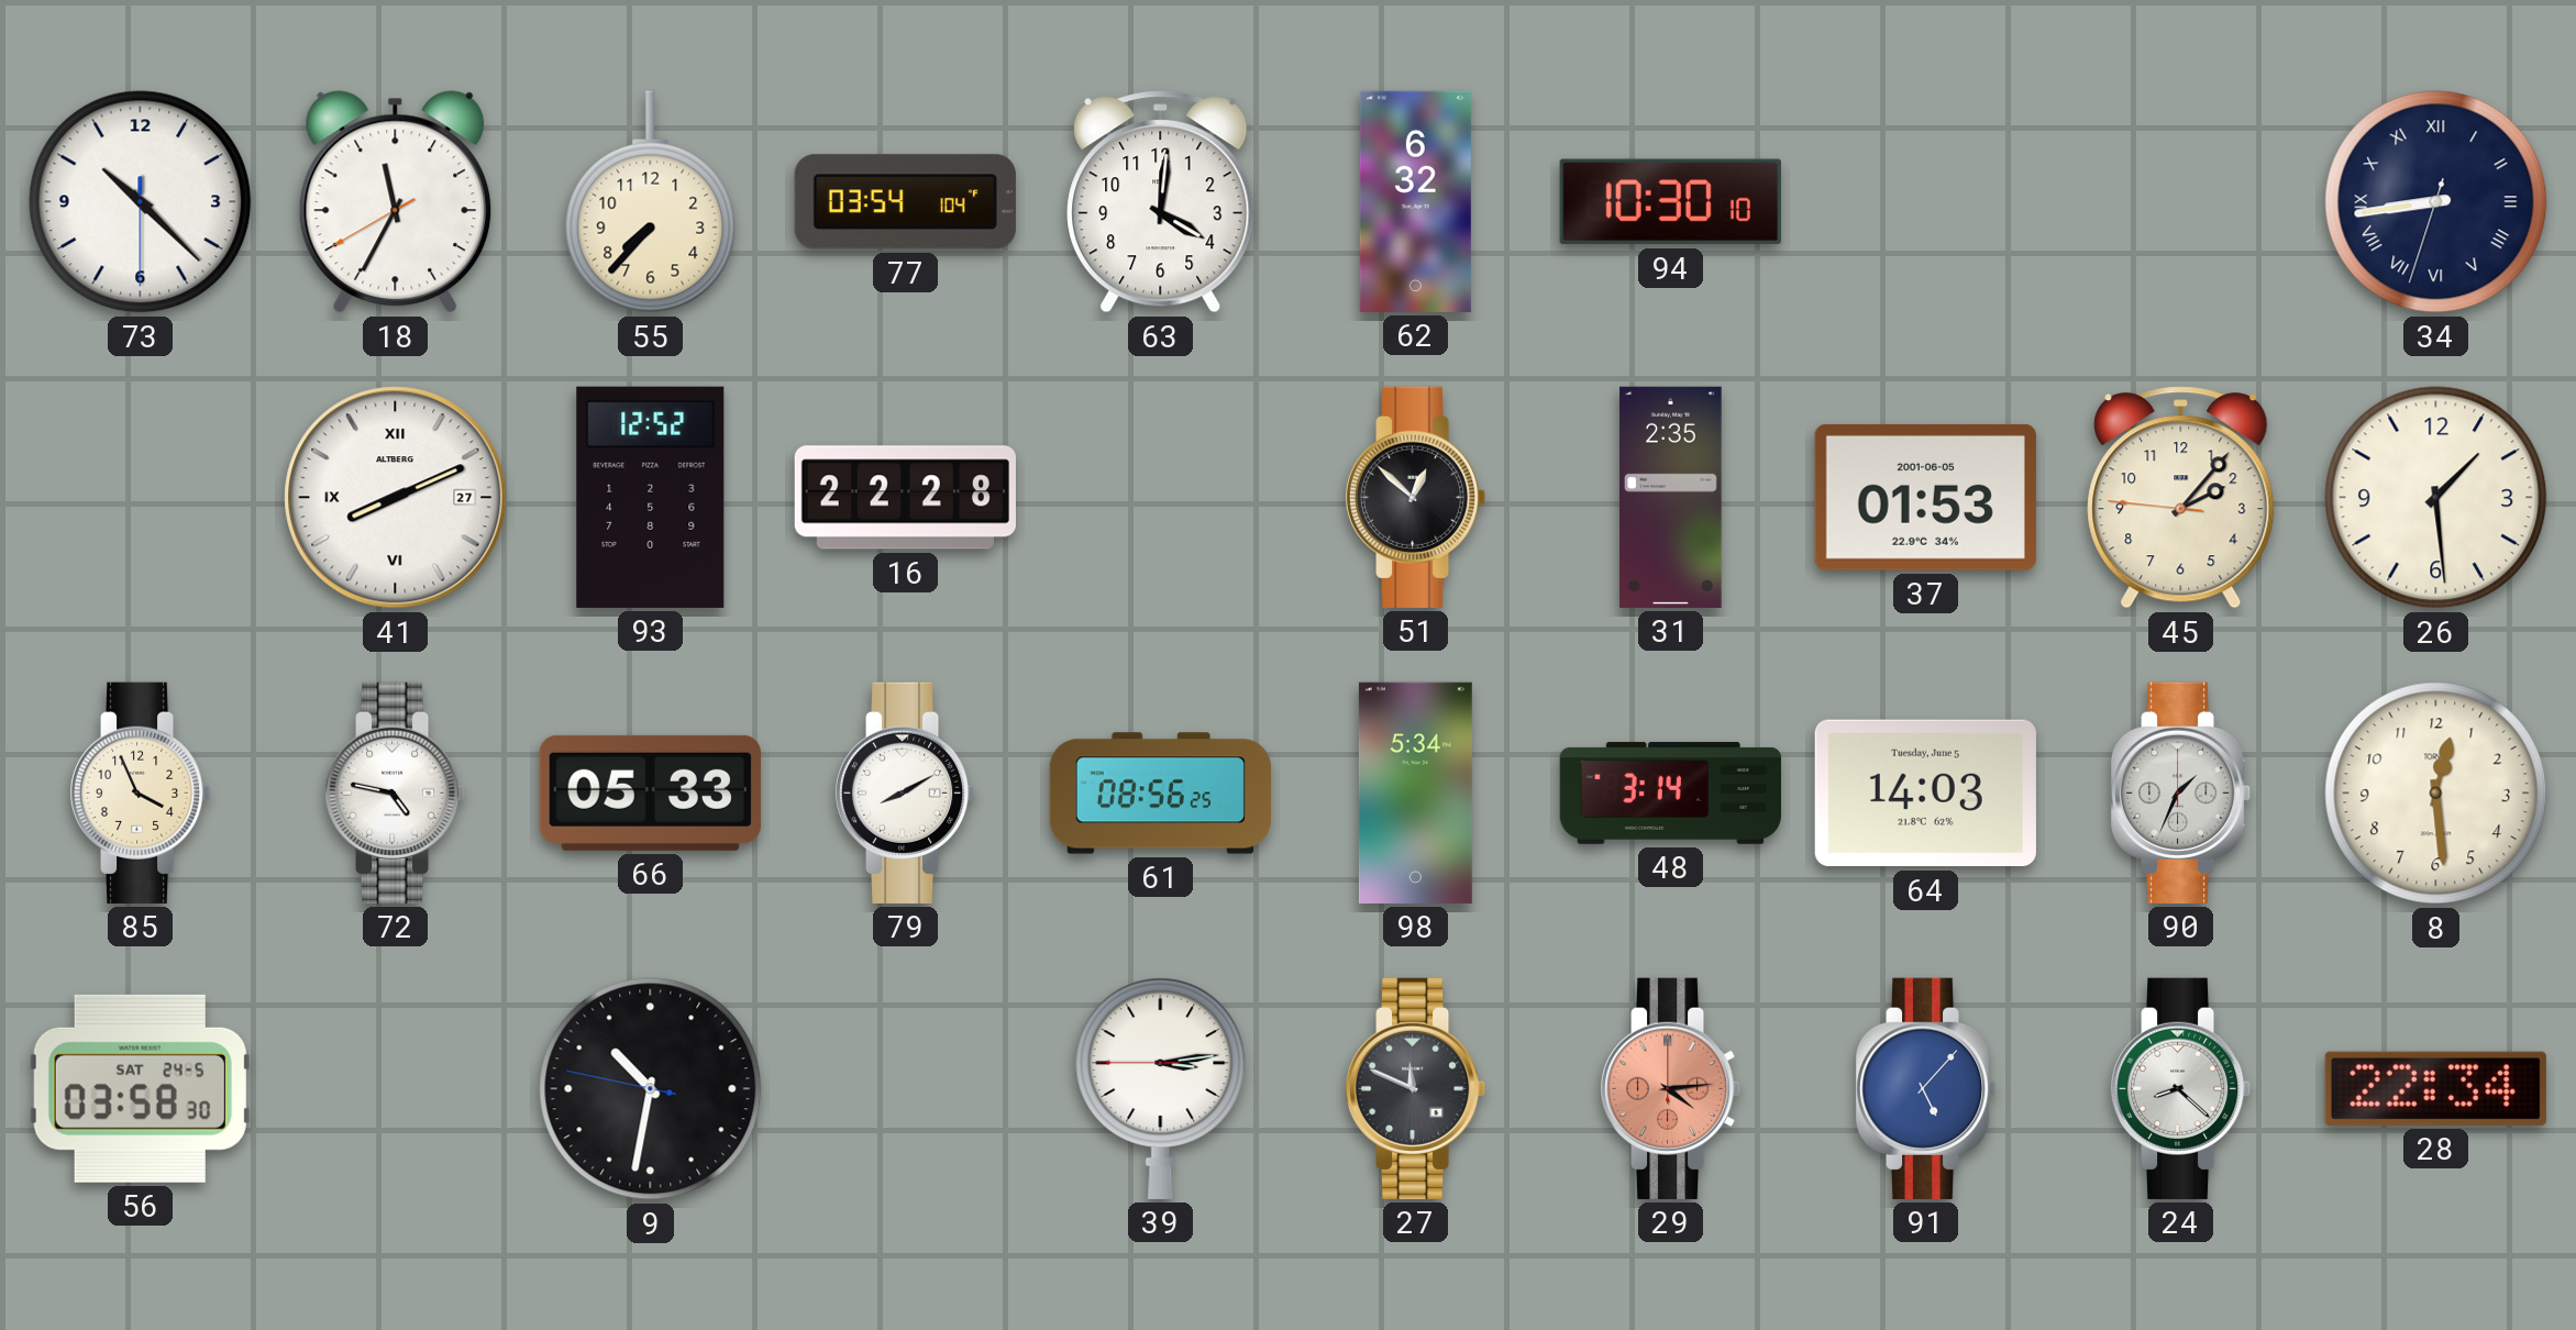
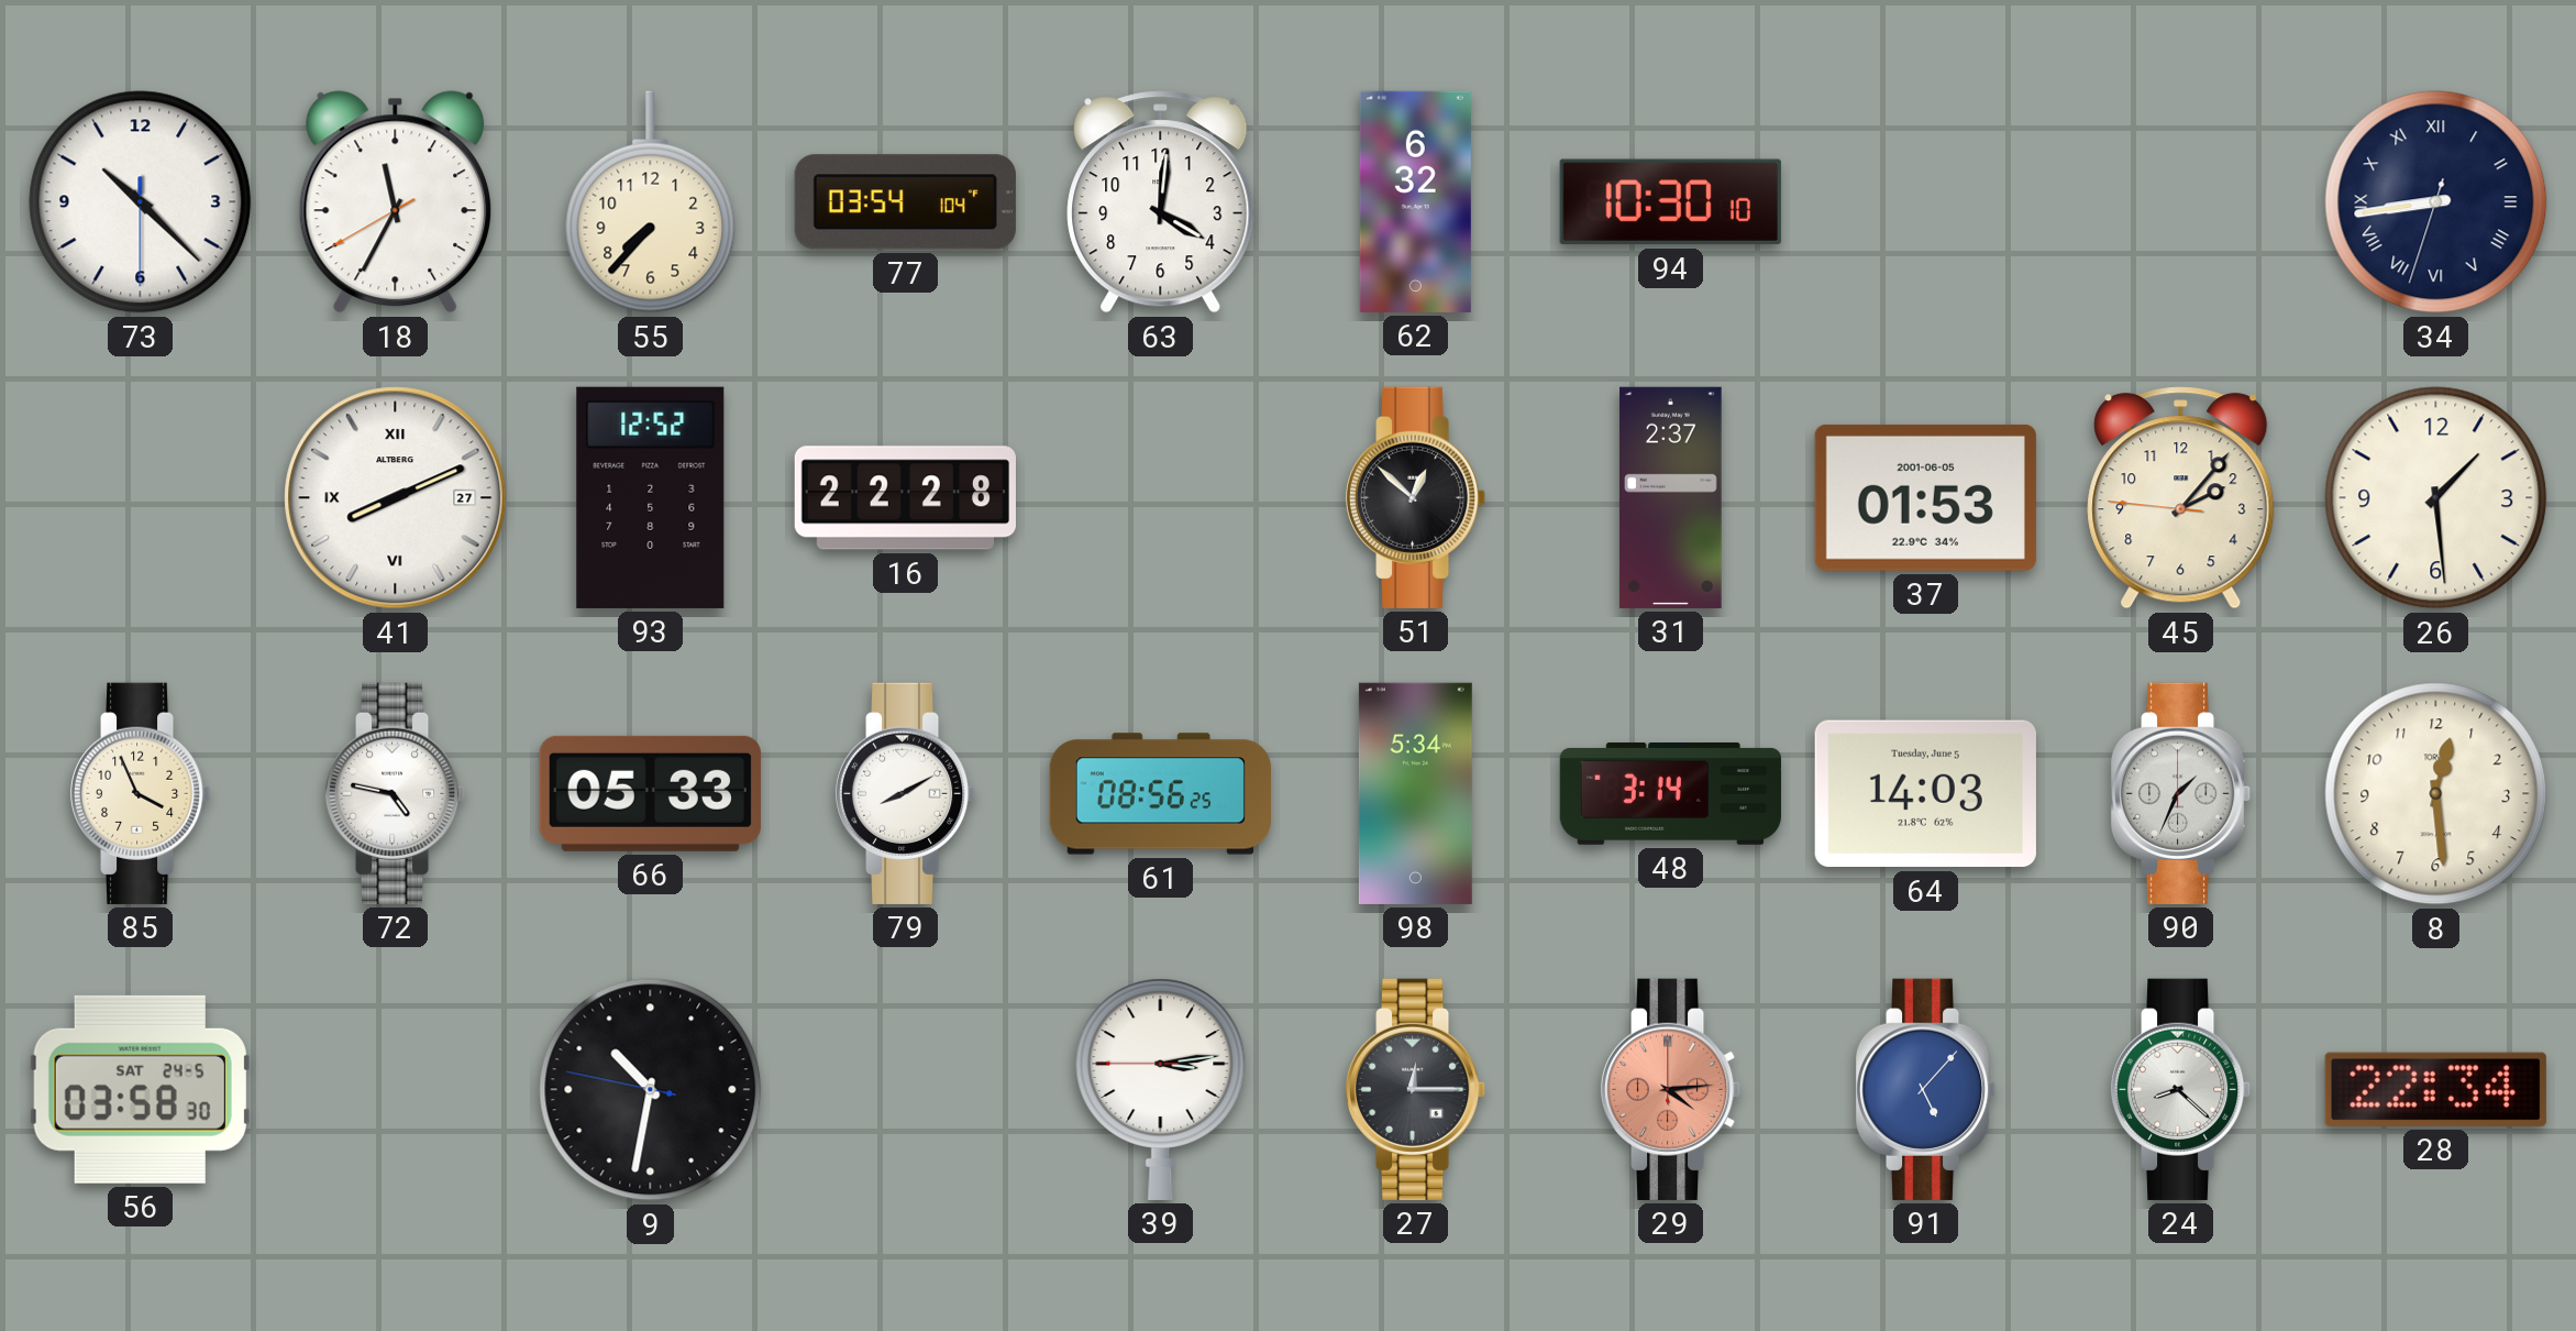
31: 2:35 -> 2:37
27: 11:49 -> 12:15
